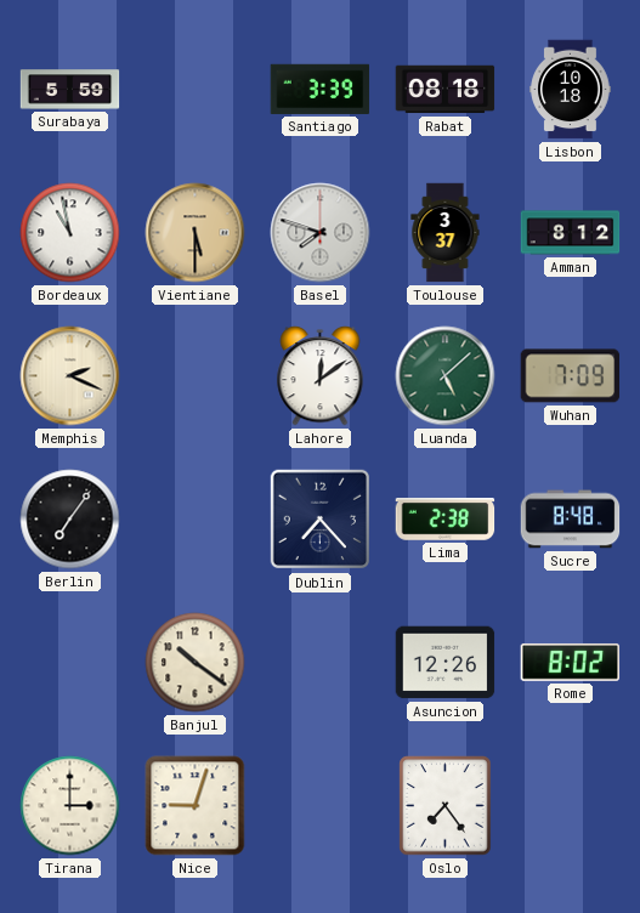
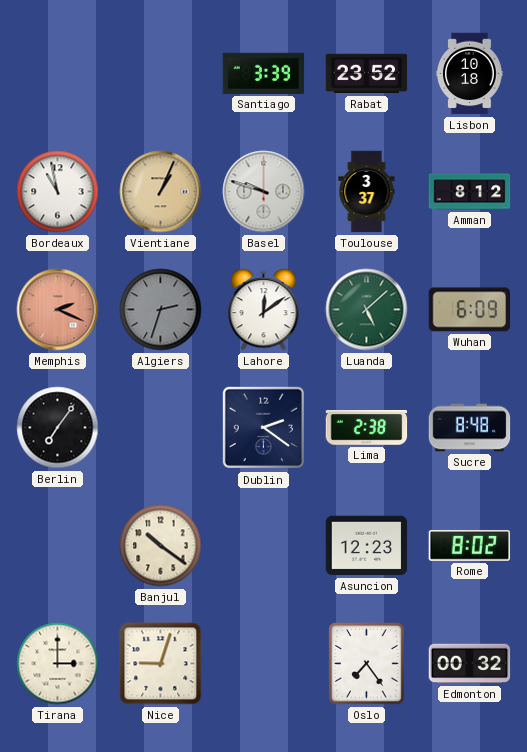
Surabaya: 5:59 -> none
Rabat: 08:18 -> 23:52
Vientiane: 5:30 -> 1:04
Basel: 7:48 -> 9:48
Memphis dial: cream -> salmon
Algiers: none -> 2:33
Wuhan: 7:09 -> 6:09
Dublin: 7:23 -> 2:21
Asuncion: 12:26 -> 12:23
Edmonton: none -> 00:32
